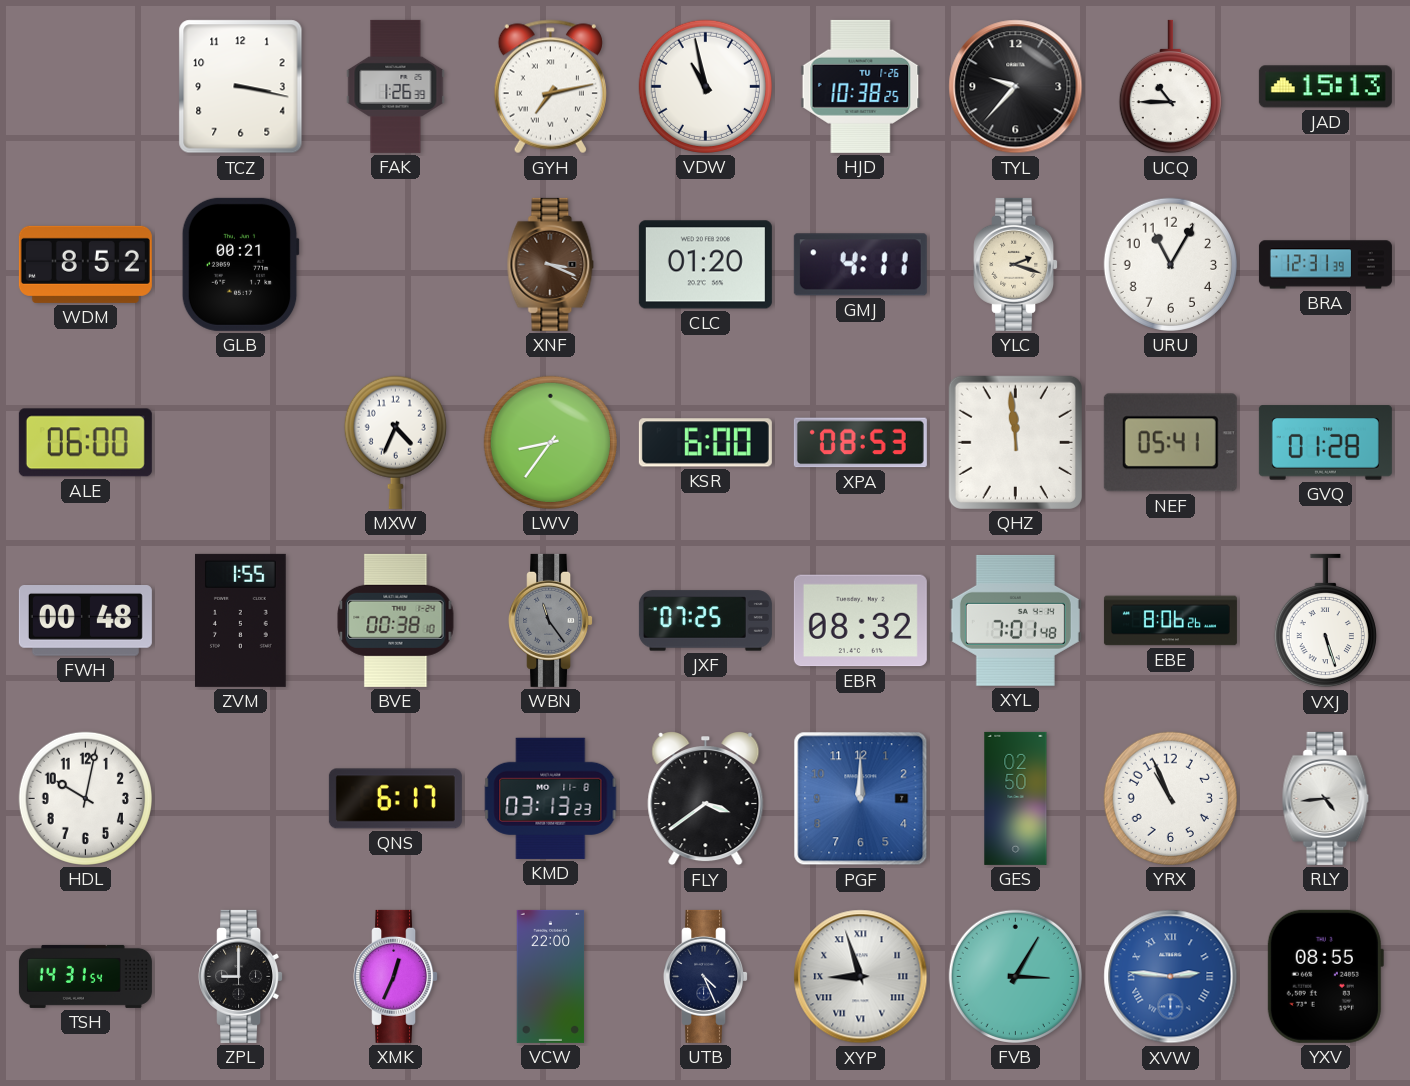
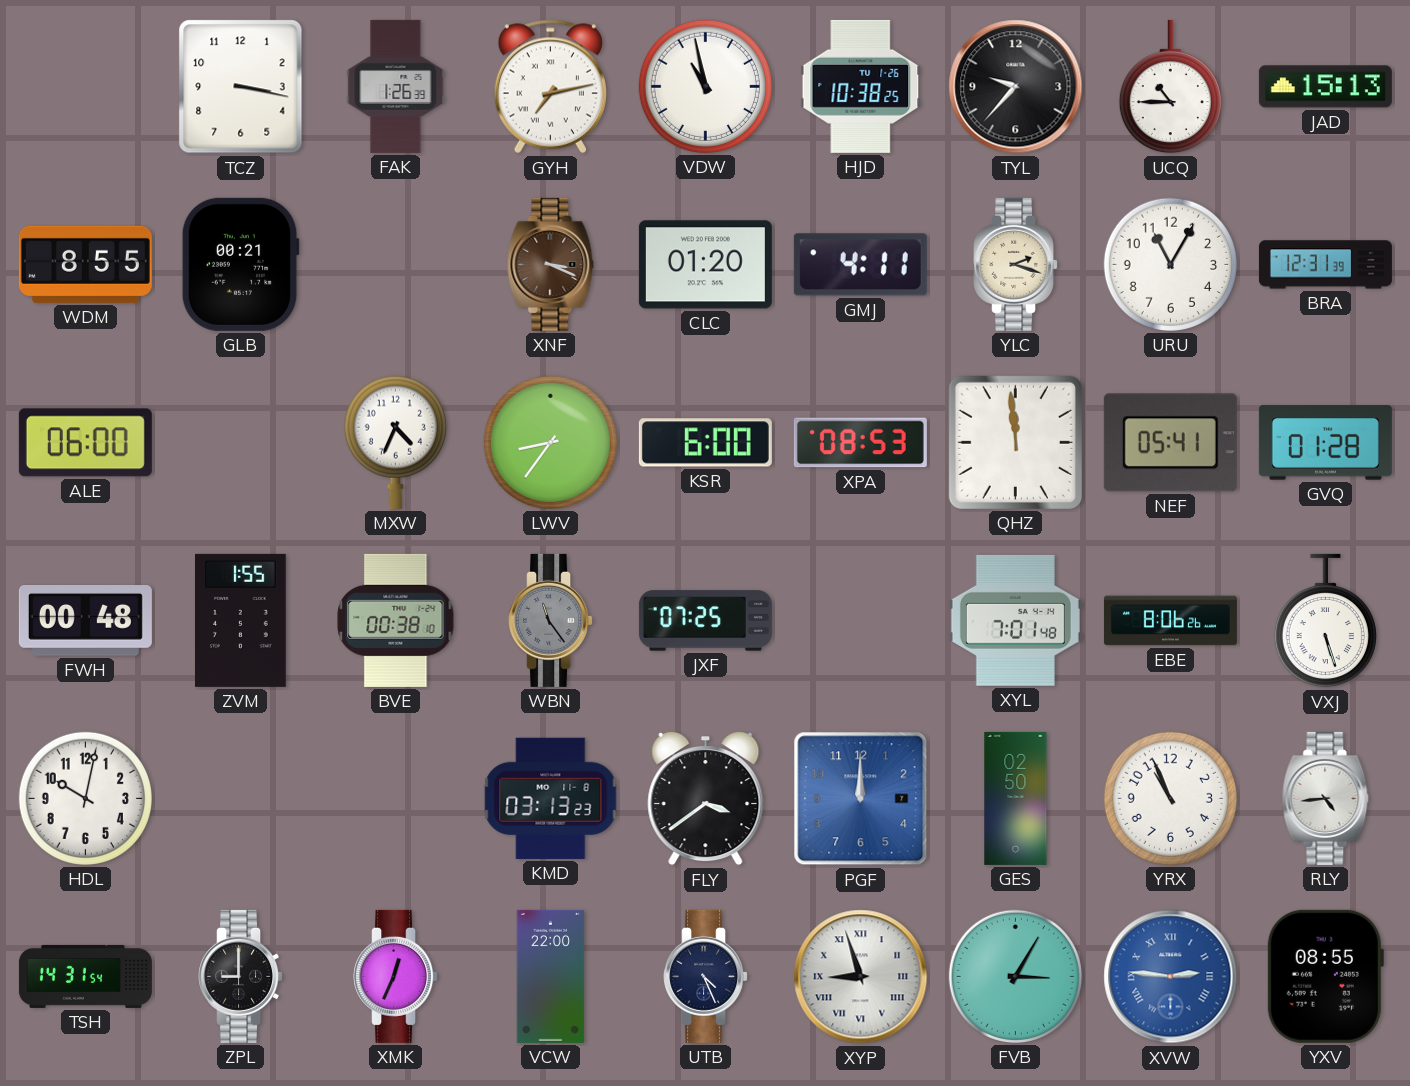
WDM: 8:52 -> 8:55
EBR: 08:32 -> none
QNS: 6:17 -> none
